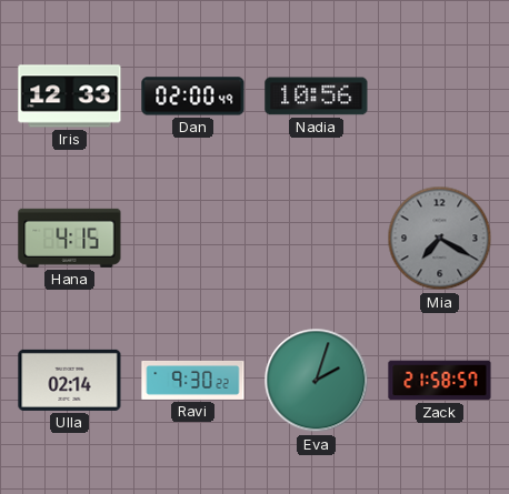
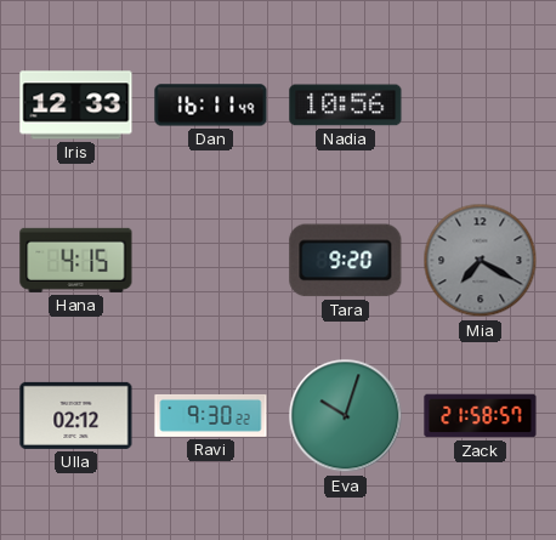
Dan: 02:00 -> 16:11
Tara: none -> 9:20
Ulla: 02:14 -> 02:12
Eva: 2:03 -> 10:03
